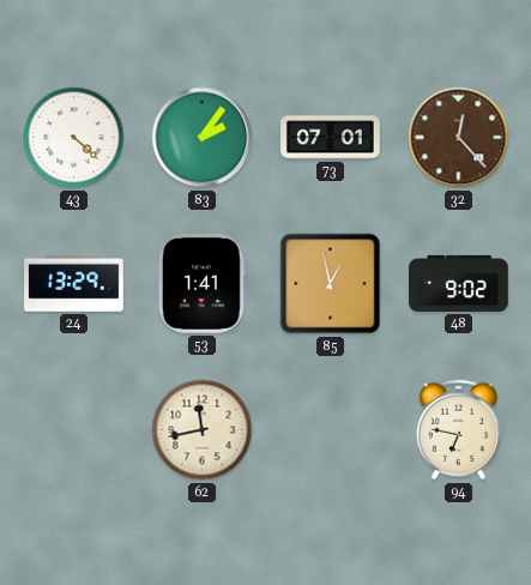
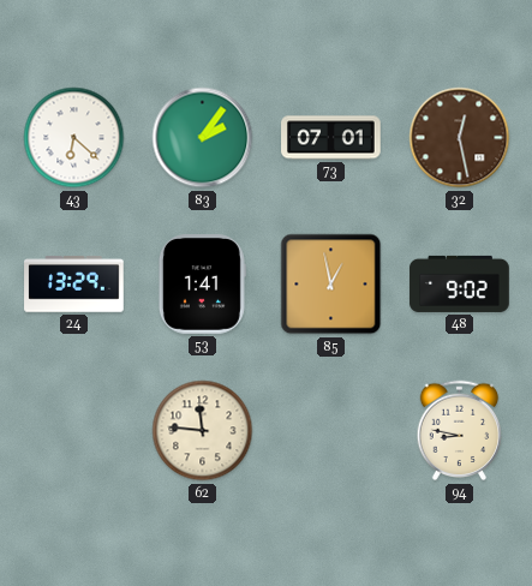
43: 4:22 -> 6:22
32: 12:23 -> 12:28
62: 11:43 -> 11:46
94: 6:47 -> 8:47
